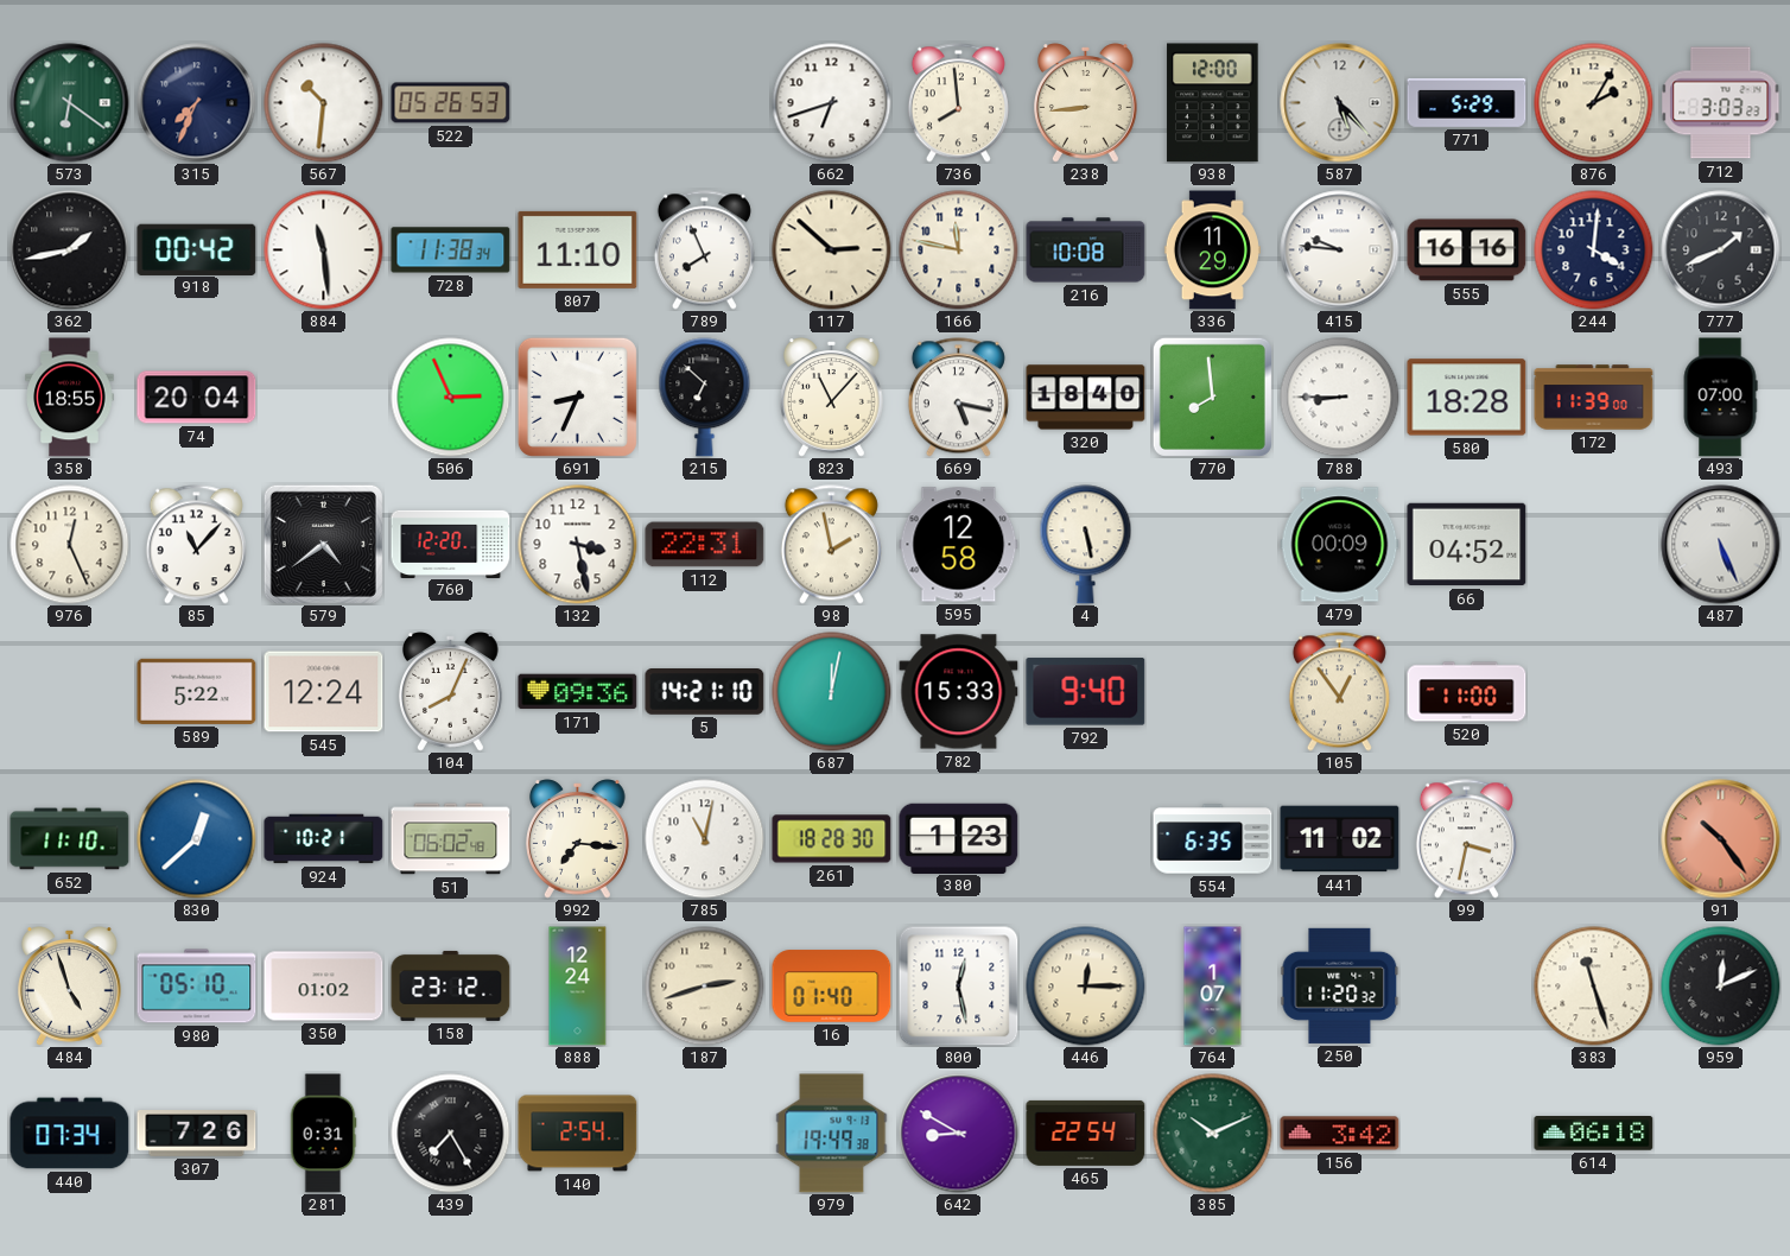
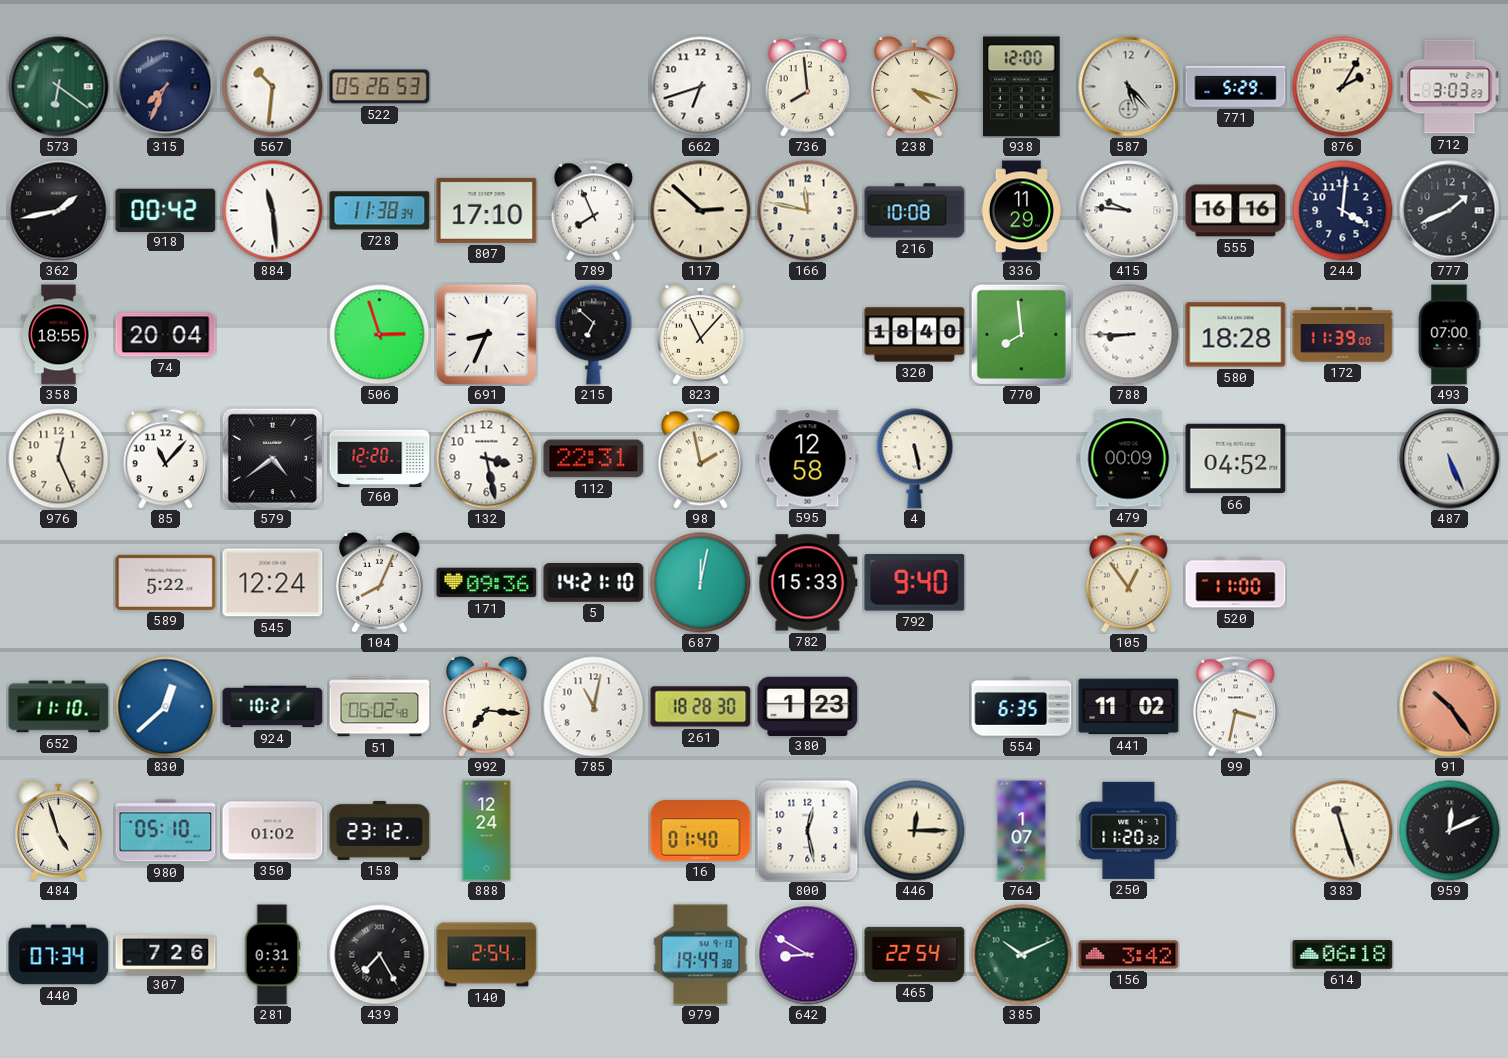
238: 8:44 -> 4:18
807: 11:10 -> 17:10
506: 2:56 -> 2:57
669: 5:17 -> none
187: 2:42 -> none
